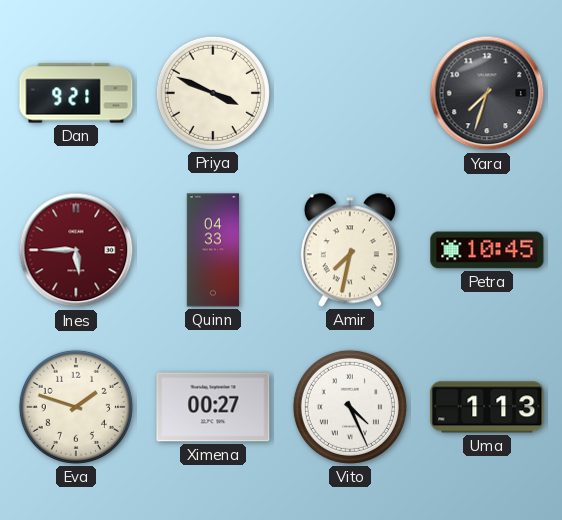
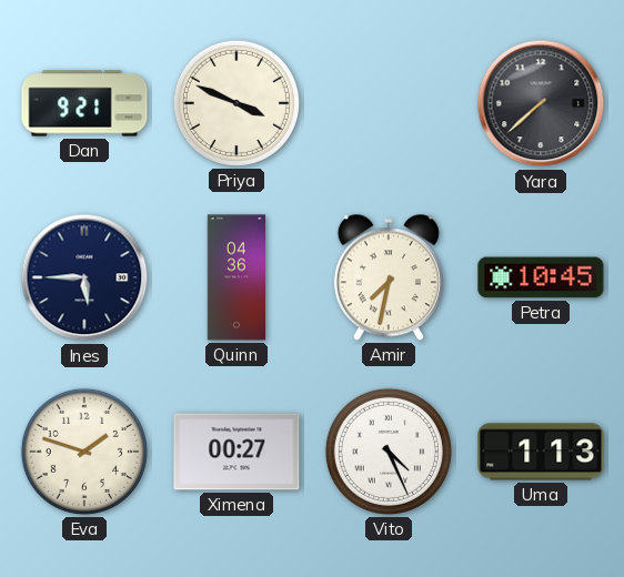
Yara: 7:33 -> 7:38
Ines dial: burgundy -> navy
Quinn: 04:33 -> 04:36
